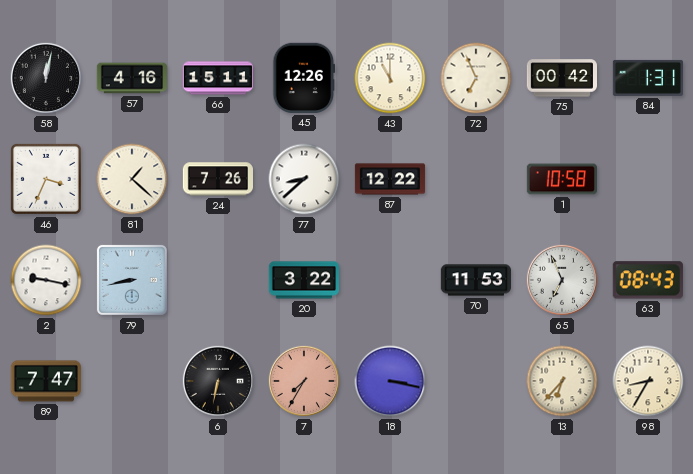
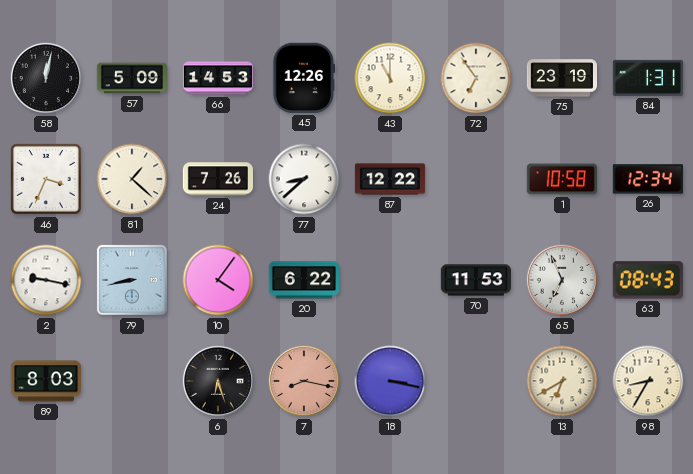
57: 4:16 -> 5:09
66: 15:11 -> 14:53
72: 6:56 -> 6:54
75: 00:42 -> 23:19
26: none -> 12:34
10: none -> 4:06
20: 3:22 -> 6:22
89: 7:47 -> 8:03
6: 6:32 -> 6:27
7: 7:35 -> 8:17
13: 6:37 -> 6:40
